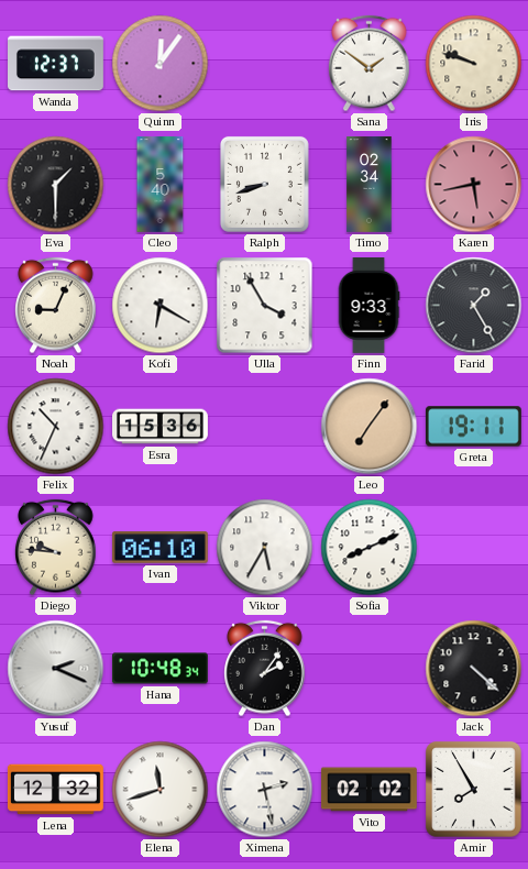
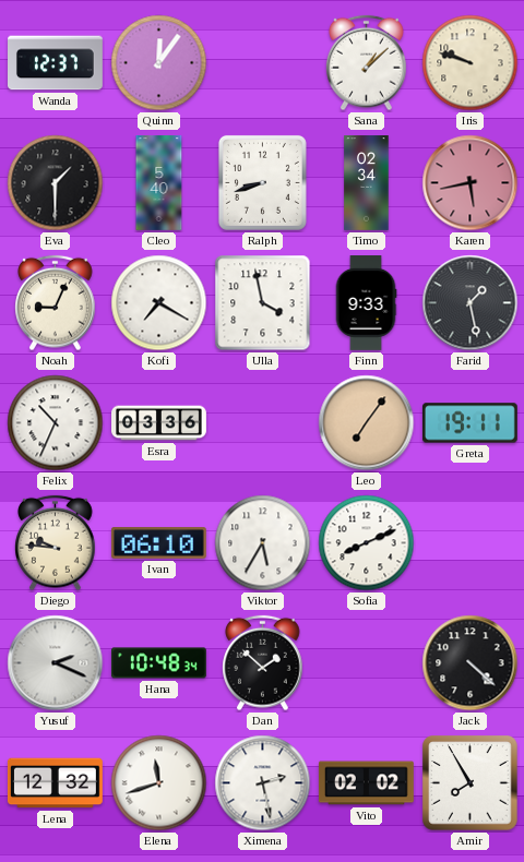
Sana: 1:51 -> 1:08
Kofi: 6:20 -> 7:20
Ulla: 3:55 -> 3:58
Farid: 1:25 -> 1:28
Esra: 15:36 -> 03:36
Dan: 2:06 -> 1:52
